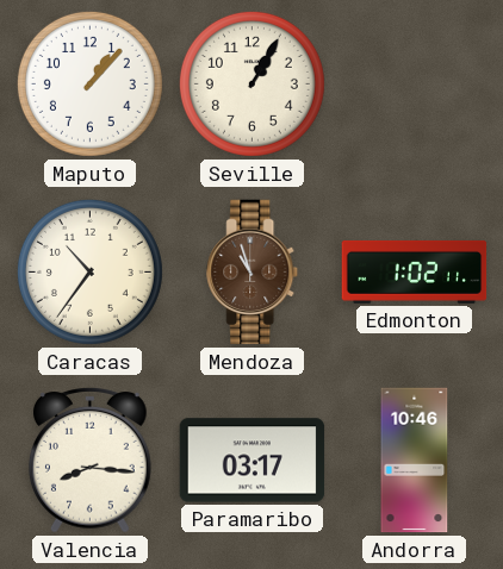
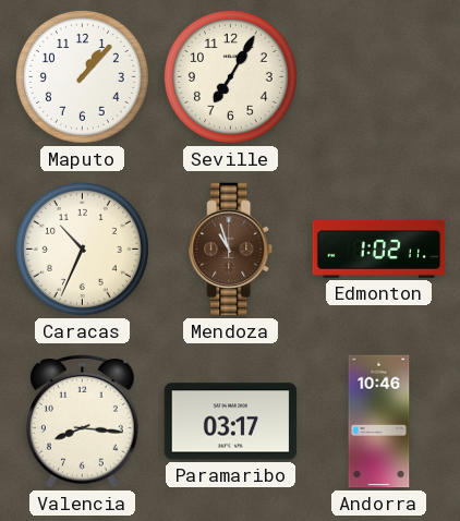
Seville: 1:05 -> 7:05
Caracas: 10:36 -> 10:34
